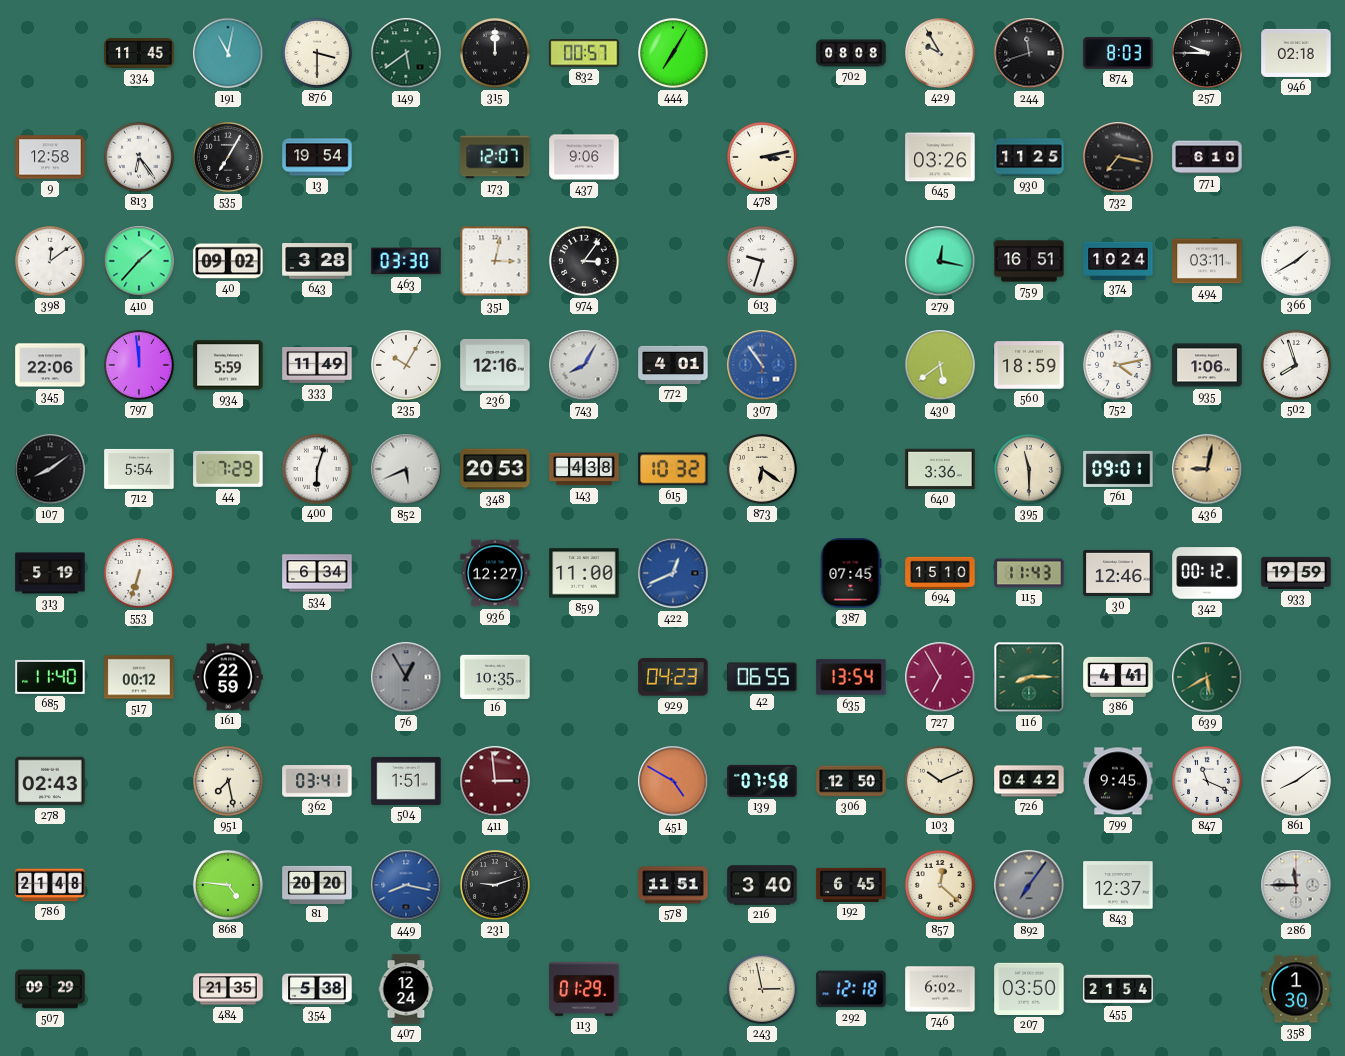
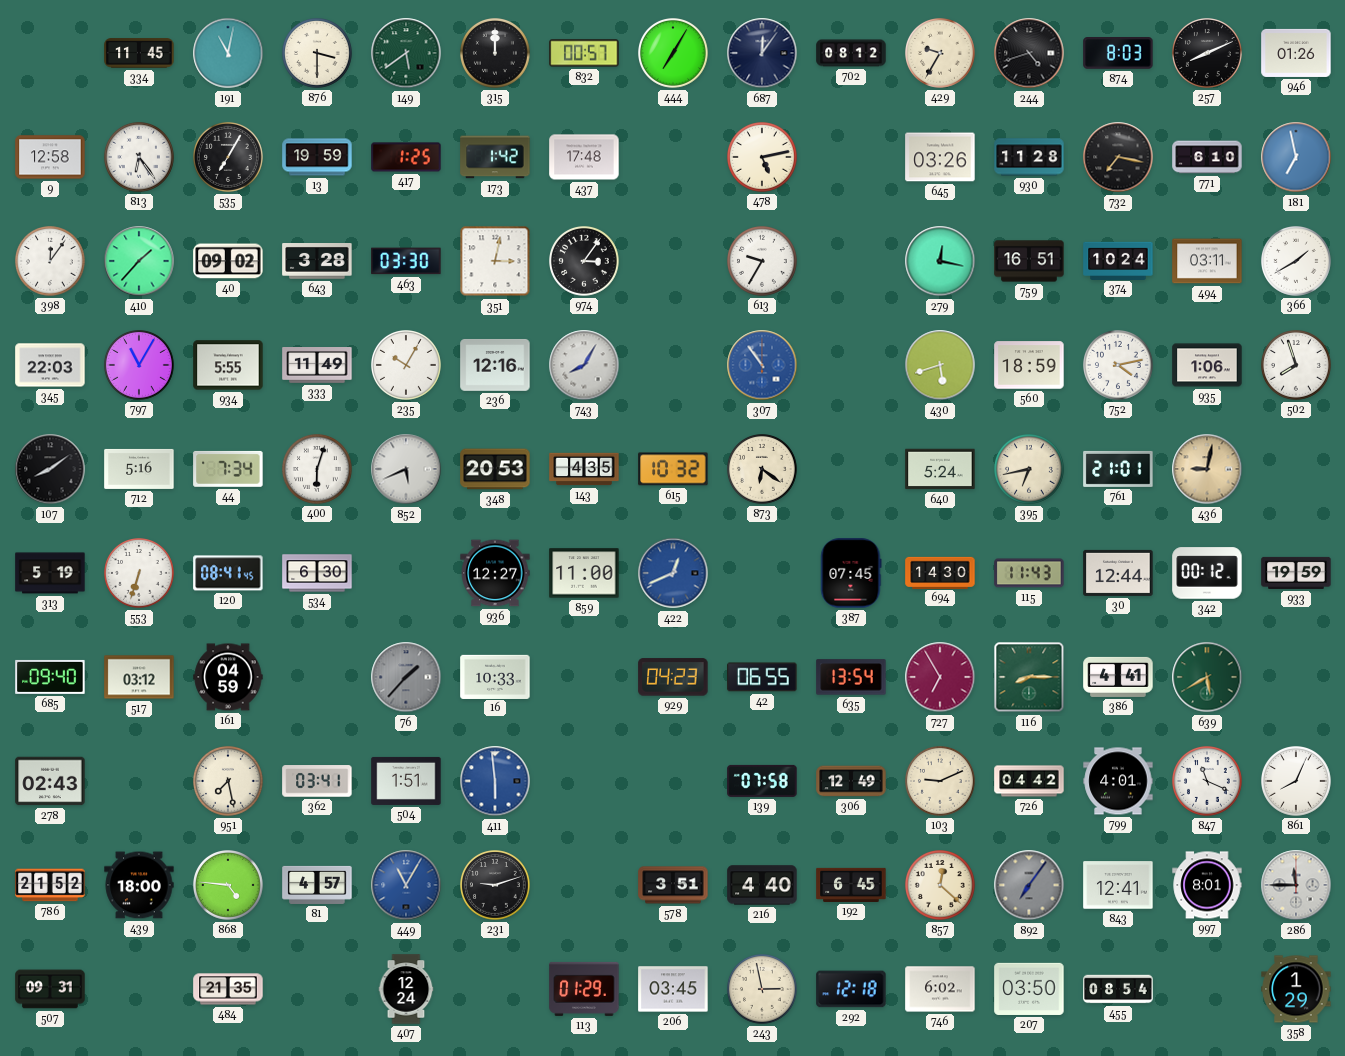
687: none -> 12:06
702: 08:08 -> 08:12
429: 9:55 -> 9:35
244: 11:42 -> 4:42
257: 9:45 -> 8:11
946: 02:18 -> 01:26
13: 19:54 -> 19:59
417: none -> 1:25
173: 12:07 -> 1:42
437: 9:06 -> 17:48
478: 3:13 -> 5:13
930: 11:25 -> 11:28
181: none -> 6:58
398: 12:09 -> 12:06
613: 9:33 -> 9:35
345: 22:06 -> 22:03
797: 11:59 -> 11:05
934: 5:59 -> 5:55
772: 4:01 -> none
430: 5:39 -> 5:42
712: 5:54 -> 5:16
44: 7:29 -> 7:34
143: 4:38 -> 4:35
640: 3:36 -> 5:24
395: 11:30 -> 6:43
761: 09:01 -> 21:01
120: none -> 08:41
534: 6:34 -> 6:30
694: 15:10 -> 14:30
30: 12:46 -> 12:44
685: 11:40 -> 09:40
517: 00:12 -> 03:12
161: 22:59 -> 04:59
76: 12:55 -> 1:37
16: 10:35 -> 10:33
411: 2:59 -> 5:59
411 dial: burgundy -> blue
451: 4:50 -> none
306: 12:50 -> 12:49
103: 10:11 -> 9:11
799: 9:45 -> 4:01
861: 8:09 -> 8:04
786: 21:48 -> 21:52
439: none -> 18:00
81: 20:20 -> 4:57
449: 8:17 -> 11:05
578: 11:51 -> 3:51
216: 3:40 -> 4:40
843: 12:37 -> 12:41
997: none -> 8:01
507: 09:29 -> 09:31
354: 5:38 -> none
206: none -> 03:45
455: 21:54 -> 08:54
358: 1:30 -> 1:29
